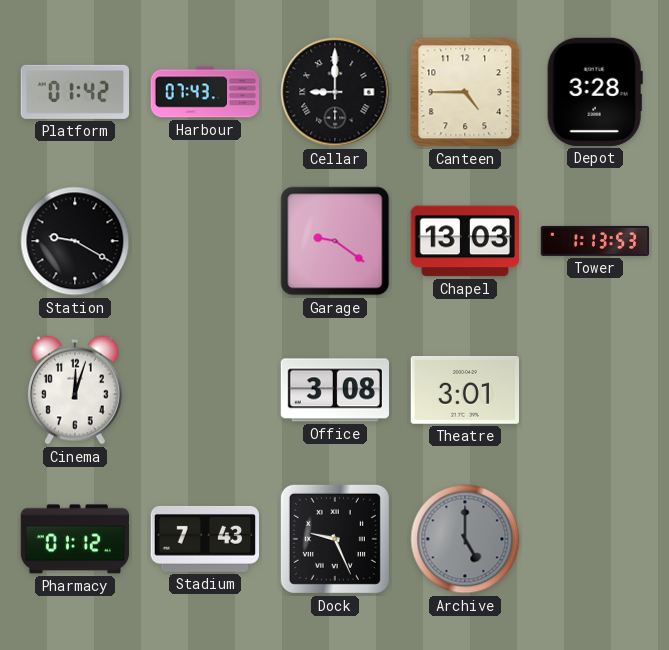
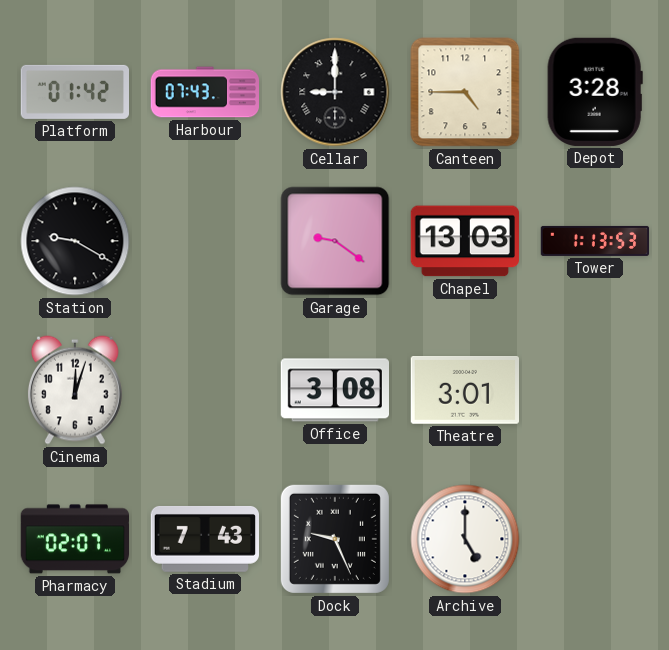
Pharmacy: 01:12 -> 02:07
Archive dial: grey -> white
